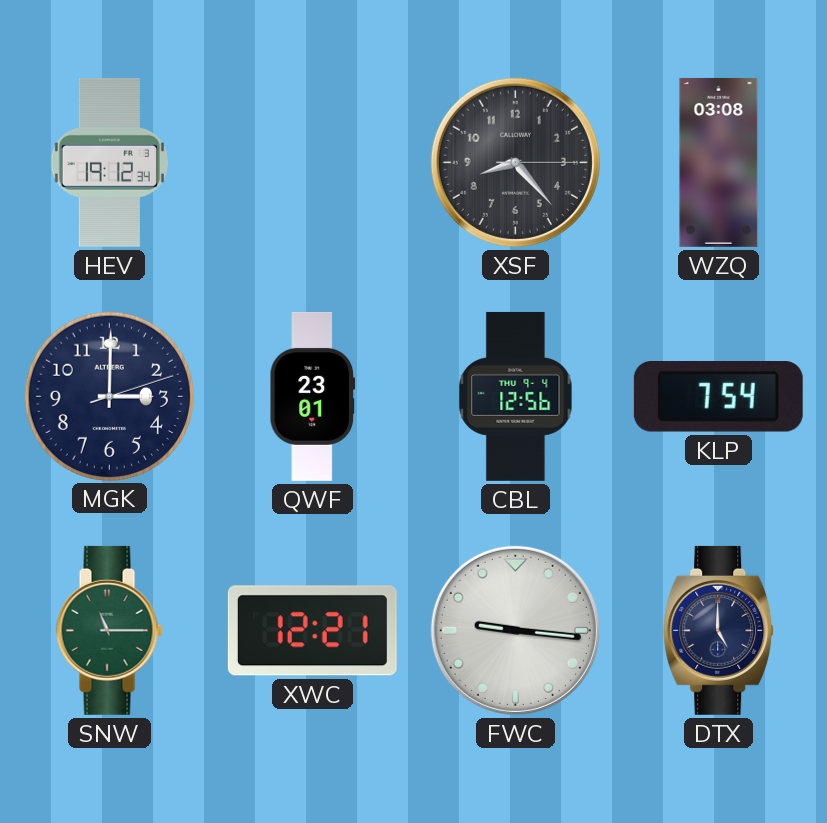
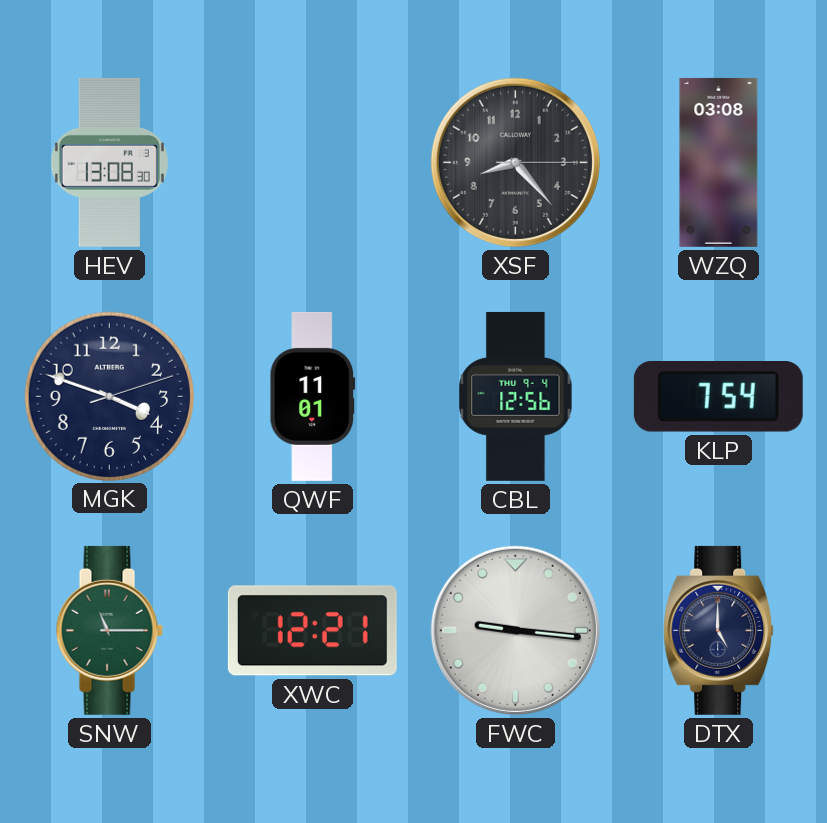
HEV: 19:12 -> 13:08
MGK: 3:00 -> 3:48
QWF: 23:01 -> 11:01
